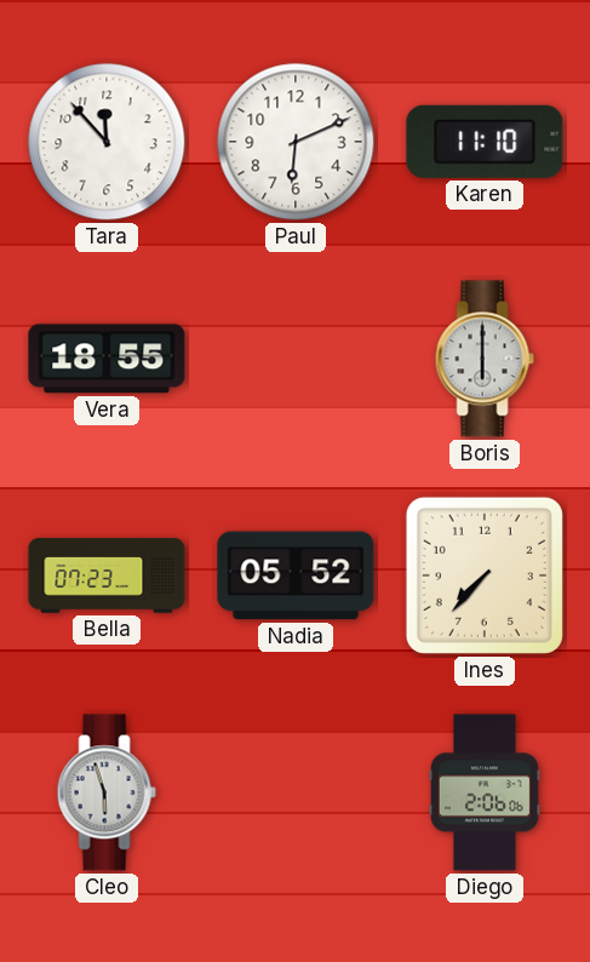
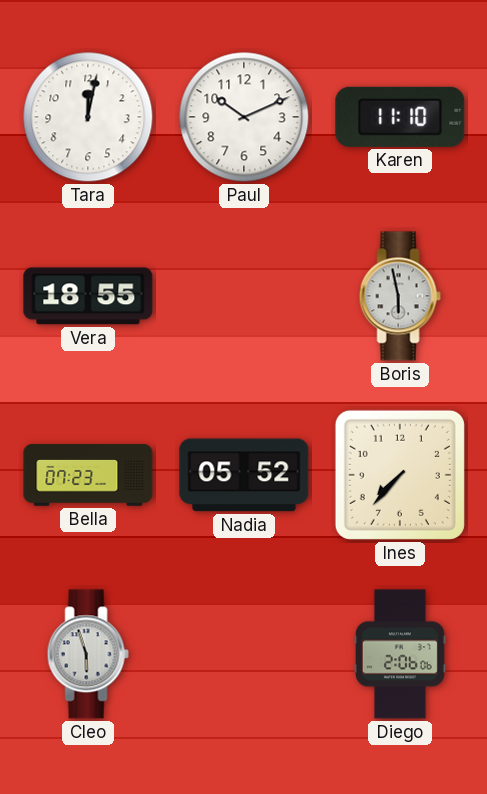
Tara: 11:53 -> 12:02
Paul: 6:11 -> 10:11
Boris: 6:00 -> 5:58
